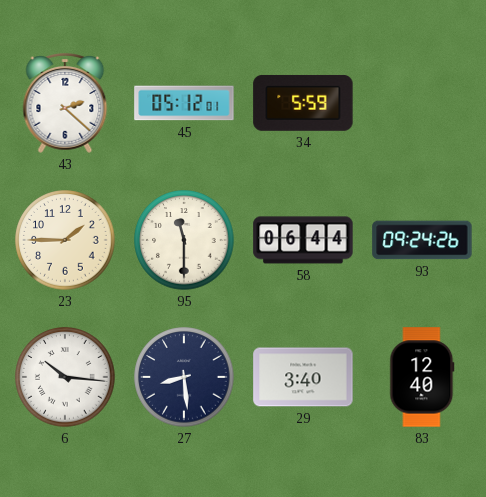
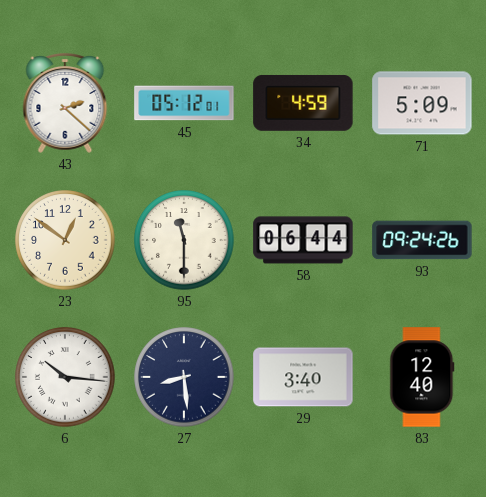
34: 5:59 -> 4:59
71: none -> 5:09
23: 1:45 -> 12:51
